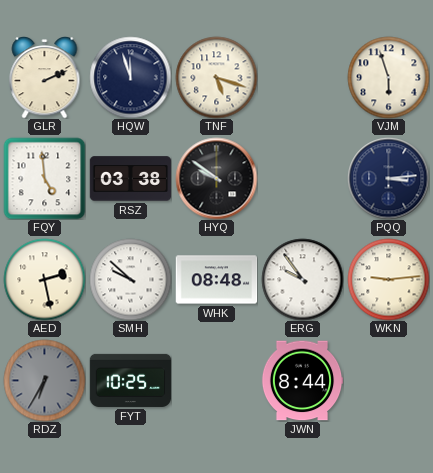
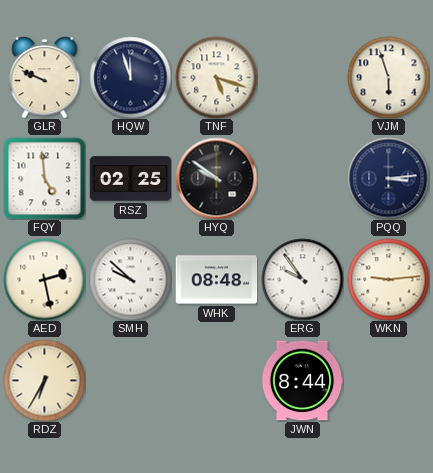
GLR: 2:11 -> 9:49
RSZ: 03:38 -> 02:25
RDZ dial: grey -> cream
FYT: 10:25 -> none
